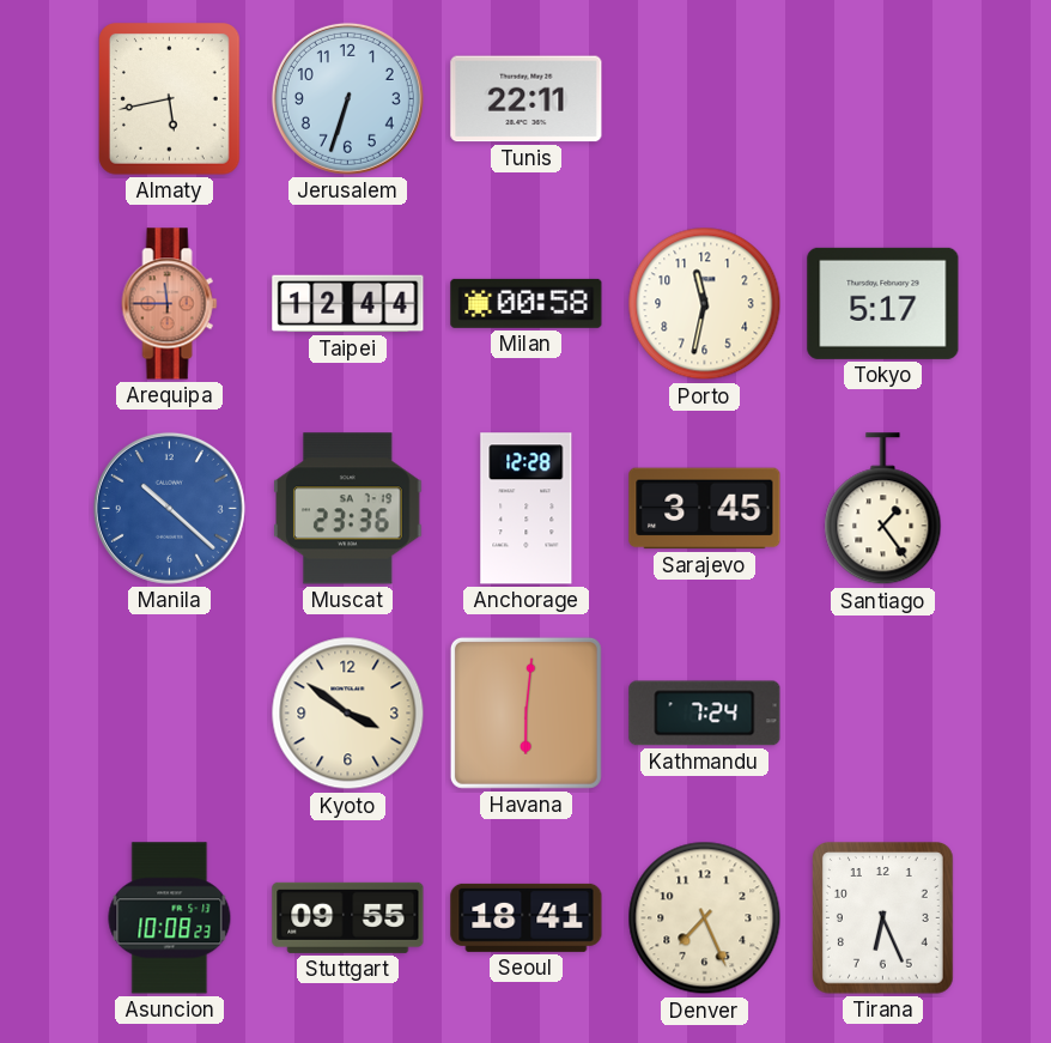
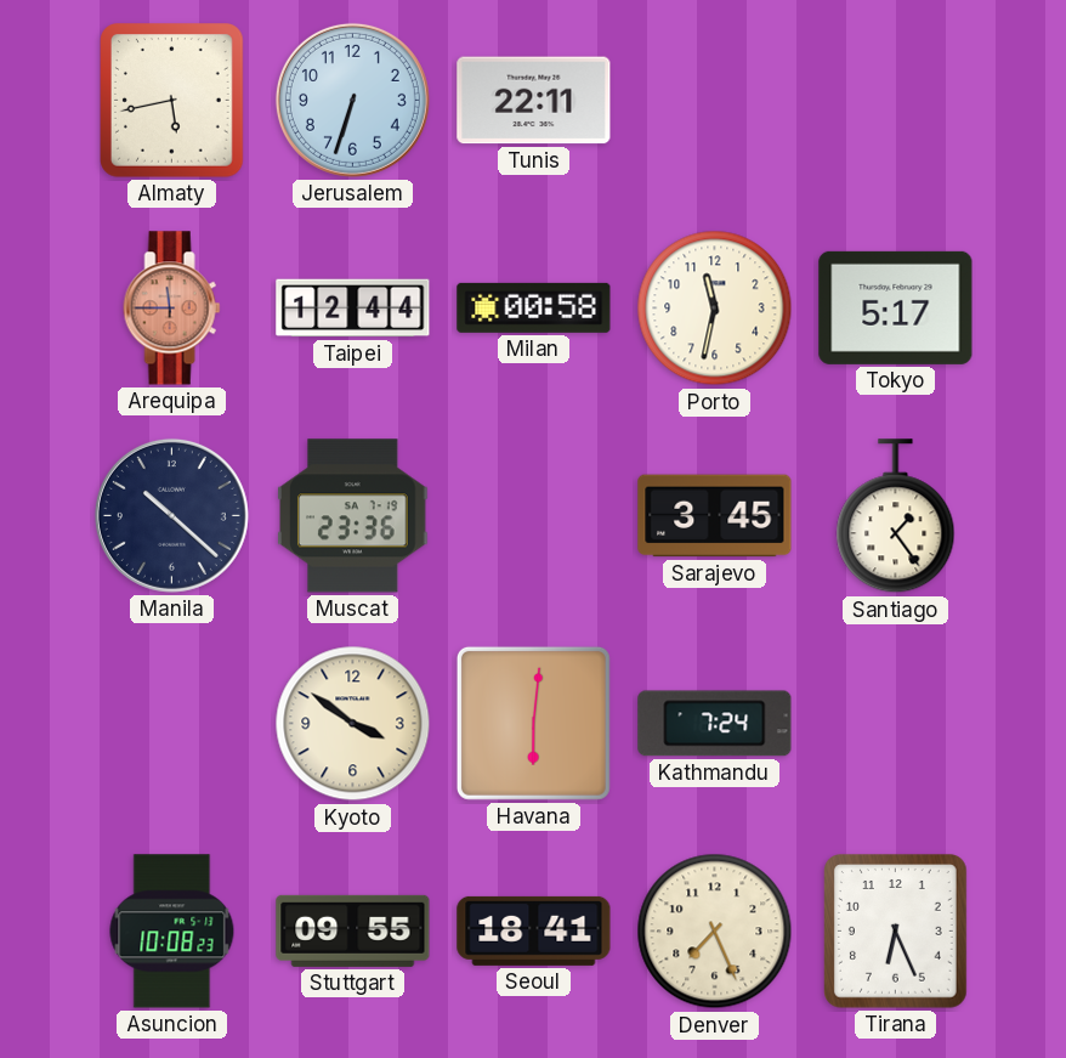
Manila dial: blue -> navy
Anchorage: 12:28 -> none
